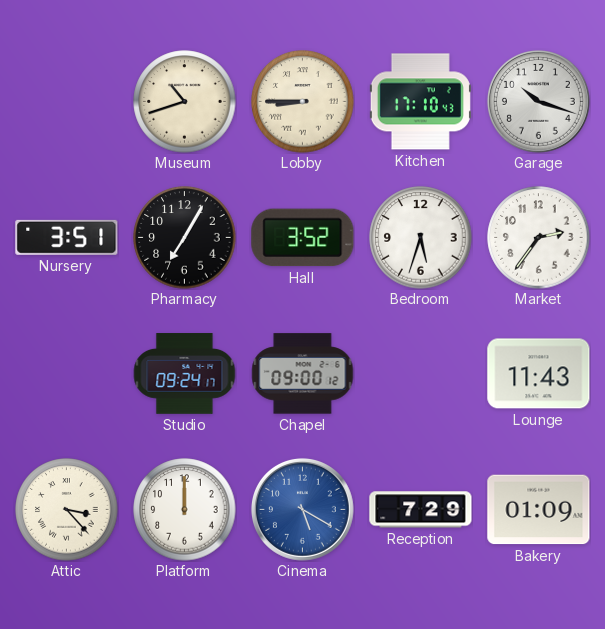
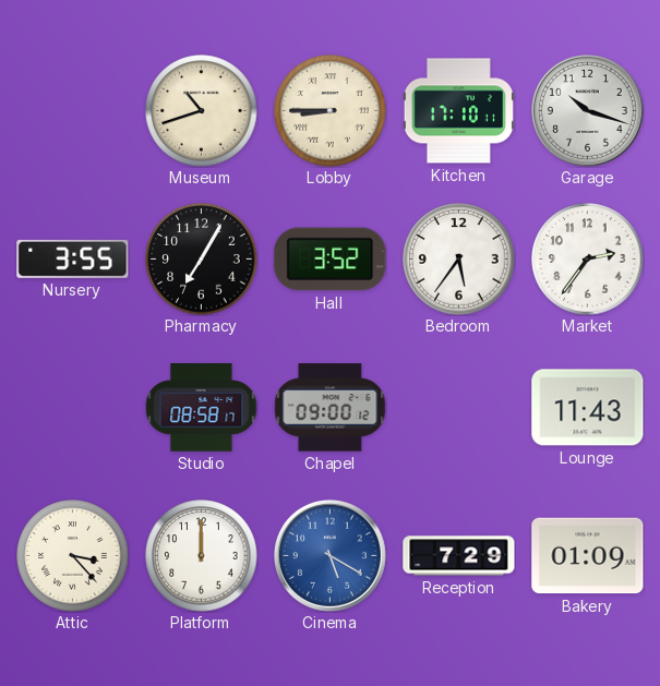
Kitchen: 17:10:43 -> 17:10:11
Nursery: 3:51 -> 3:55
Bedroom: 5:33 -> 5:36
Studio: 09:24 -> 08:58
